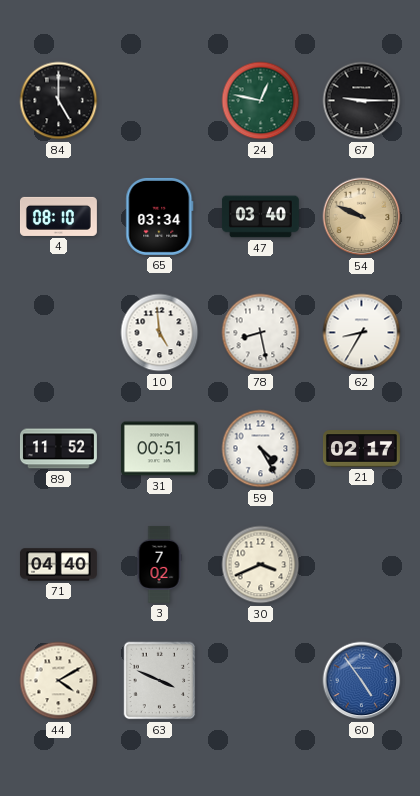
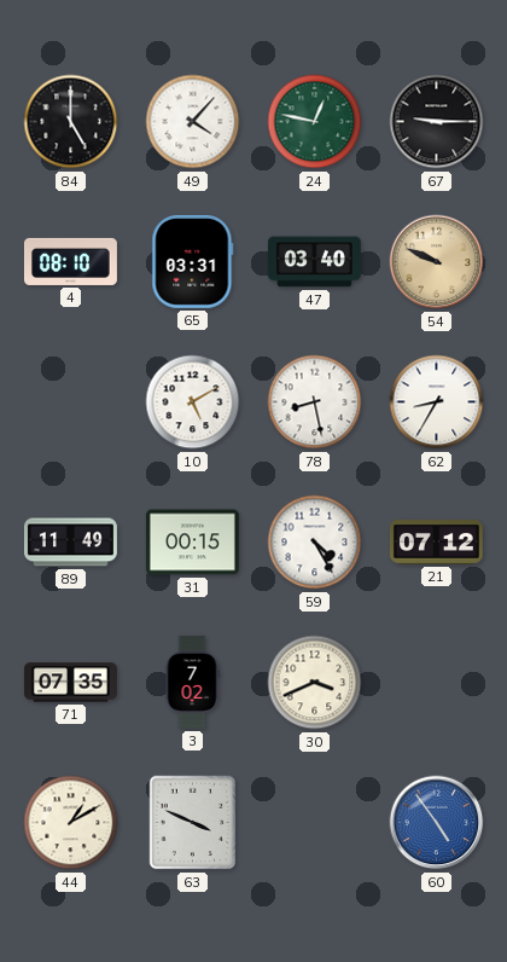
49: none -> 4:07
65: 03:34 -> 03:31
10: 4:59 -> 5:10
89: 11:52 -> 11:49
31: 00:51 -> 00:15
21: 02:17 -> 07:12
71: 04:40 -> 07:35
44: 4:10 -> 1:10
